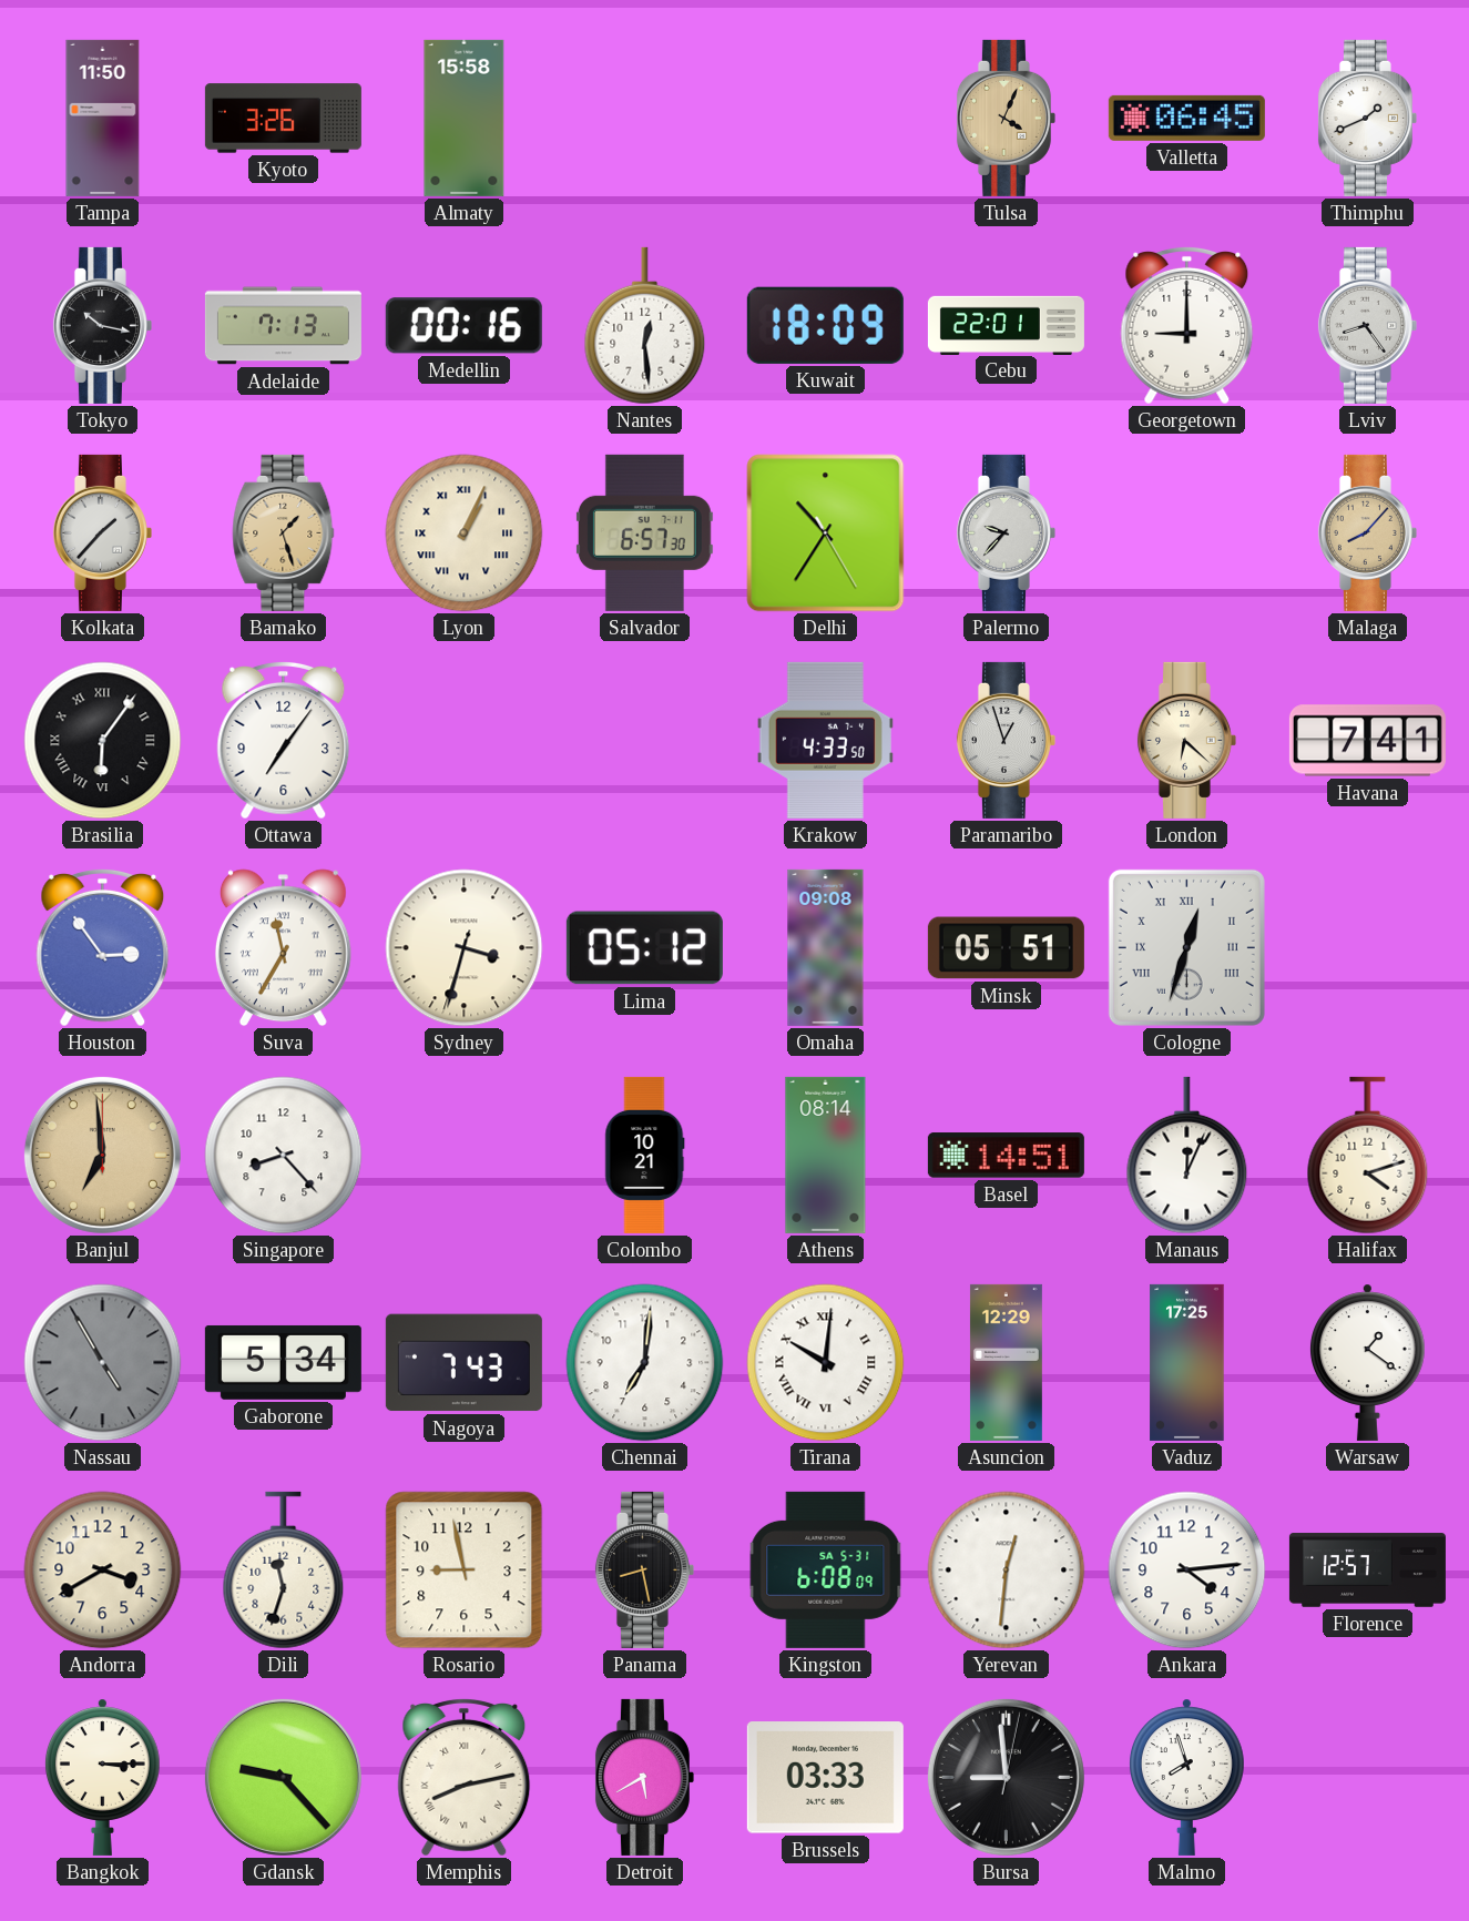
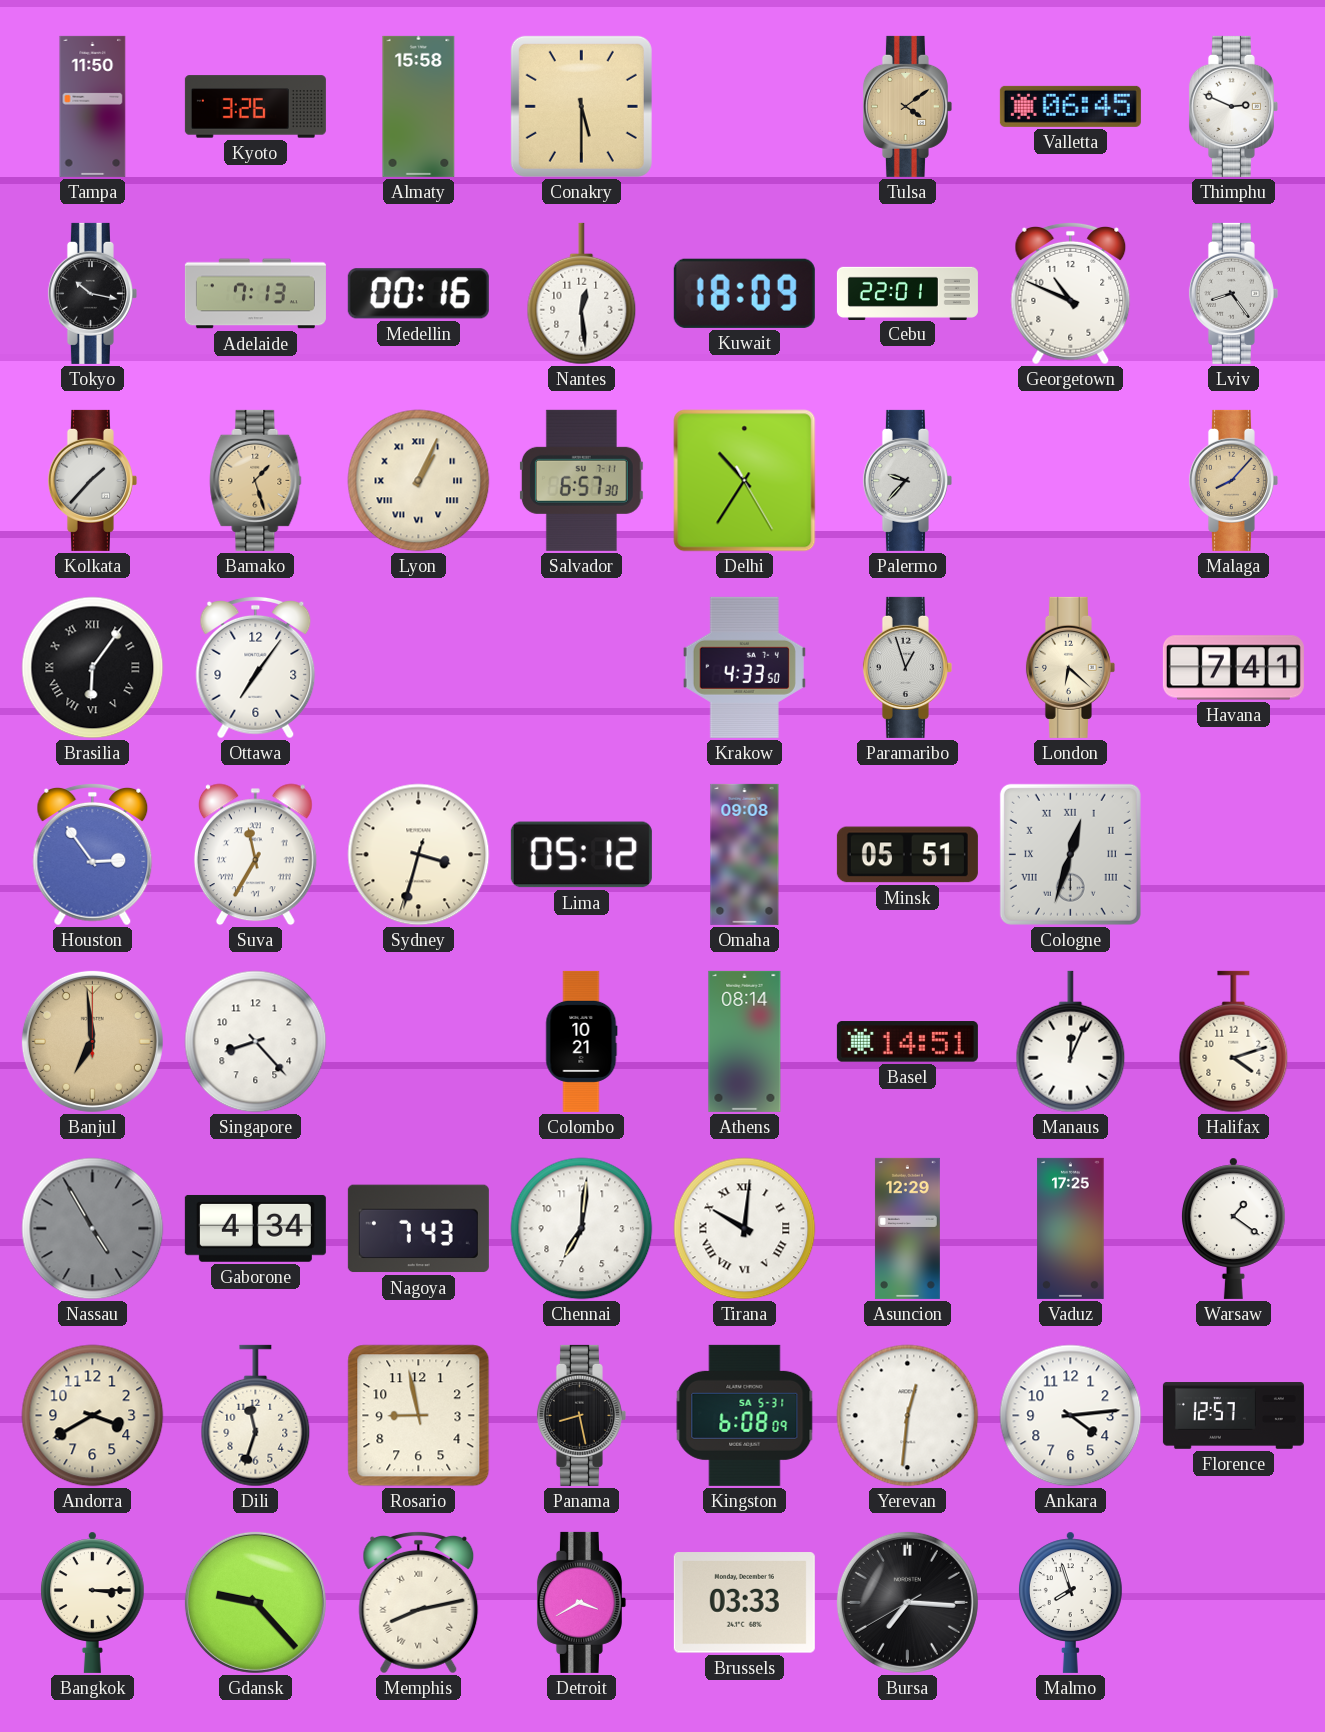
Conakry: none -> 5:30
Tulsa: 4:04 -> 4:09
Thimphu: 1:41 -> 2:49
Georgetown: 9:00 -> 10:49
Gaborone: 5:34 -> 4:34
Detroit: 5:40 -> 3:40
Bursa: 8:59 -> 7:15
